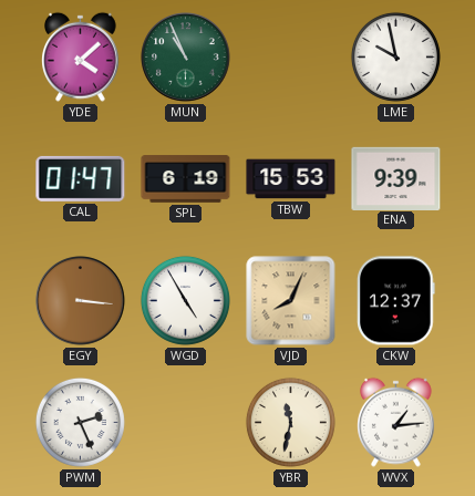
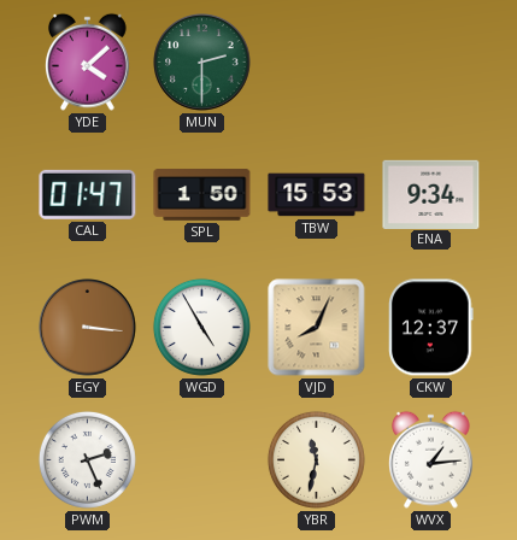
MUN: 10:56 -> 2:30
LME: 9:58 -> none
SPL: 6:19 -> 1:50
ENA: 9:39 -> 9:34
